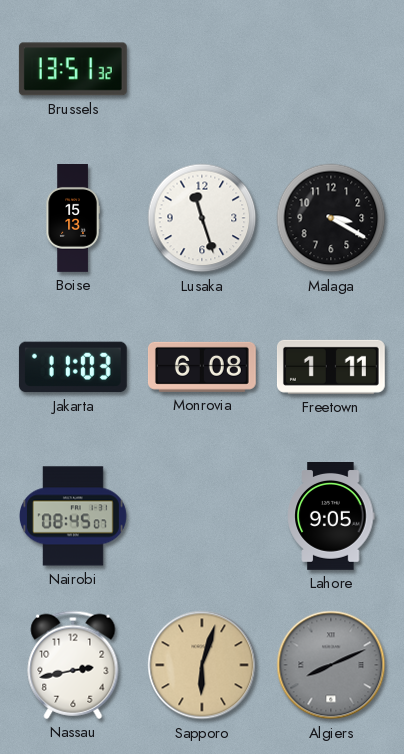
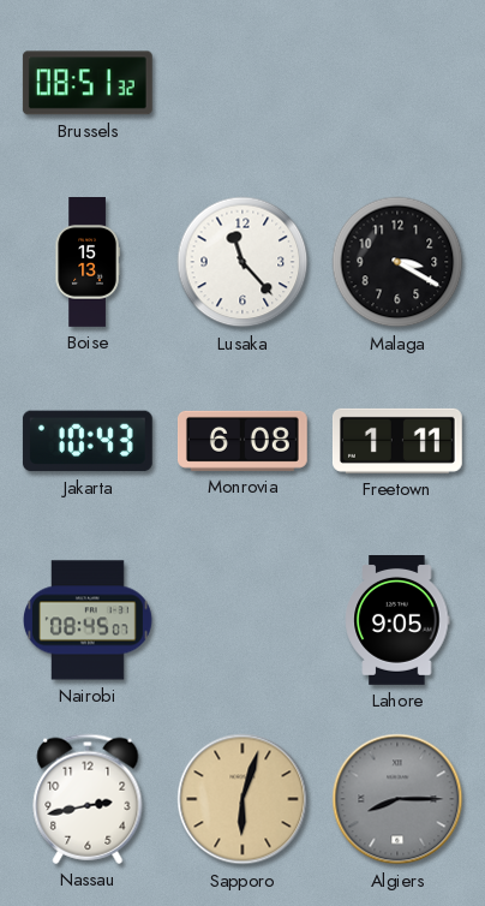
Brussels: 13:51 -> 08:51
Lusaka: 11:27 -> 11:23
Jakarta: 11:03 -> 10:43
Algiers: 8:11 -> 8:15
